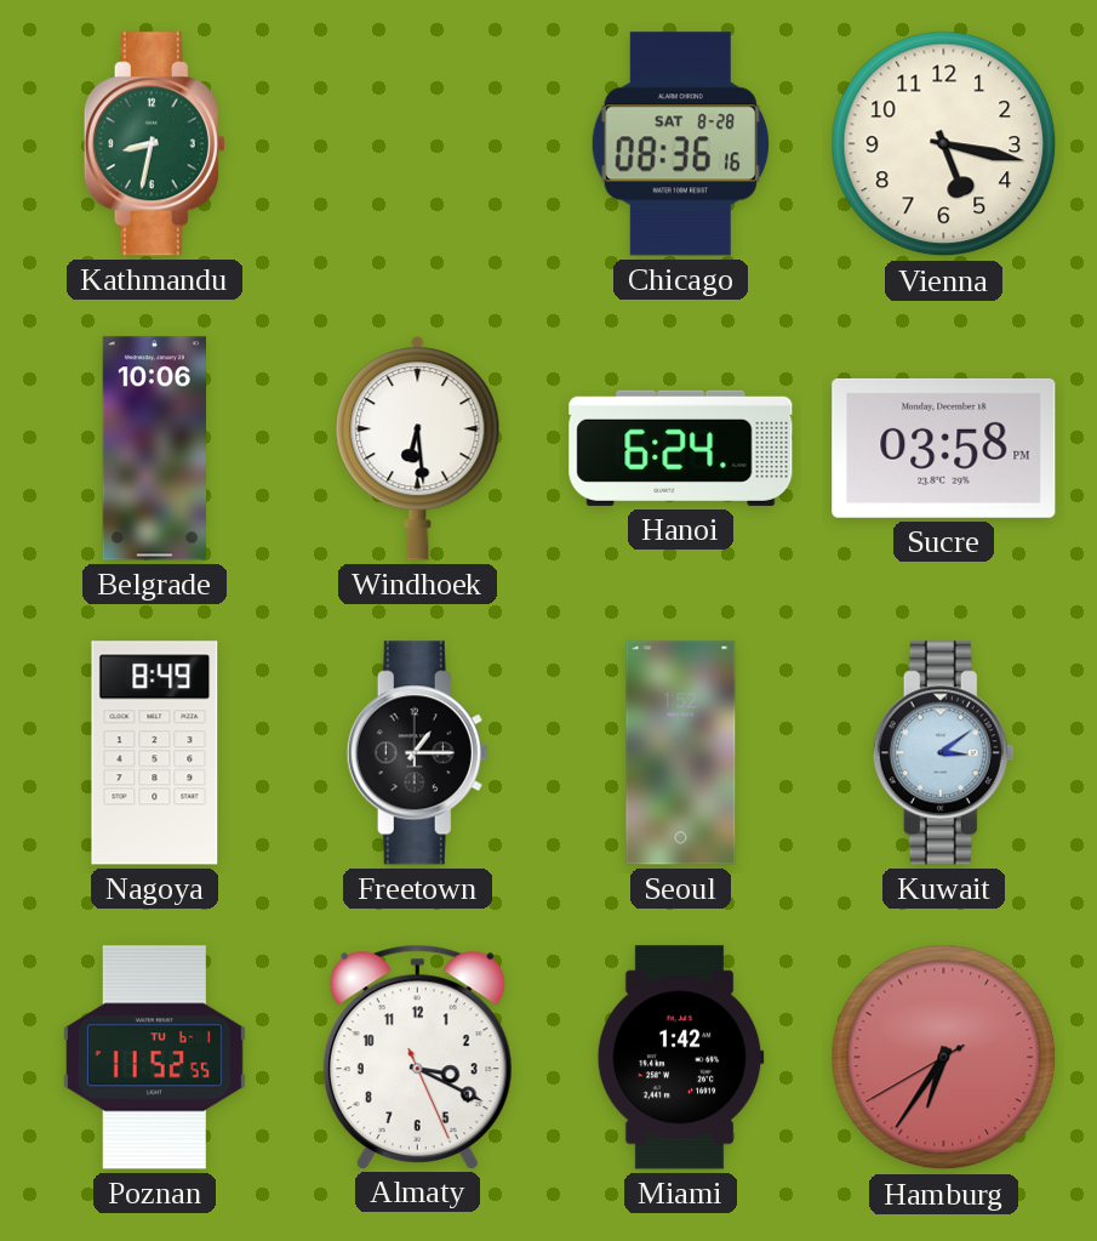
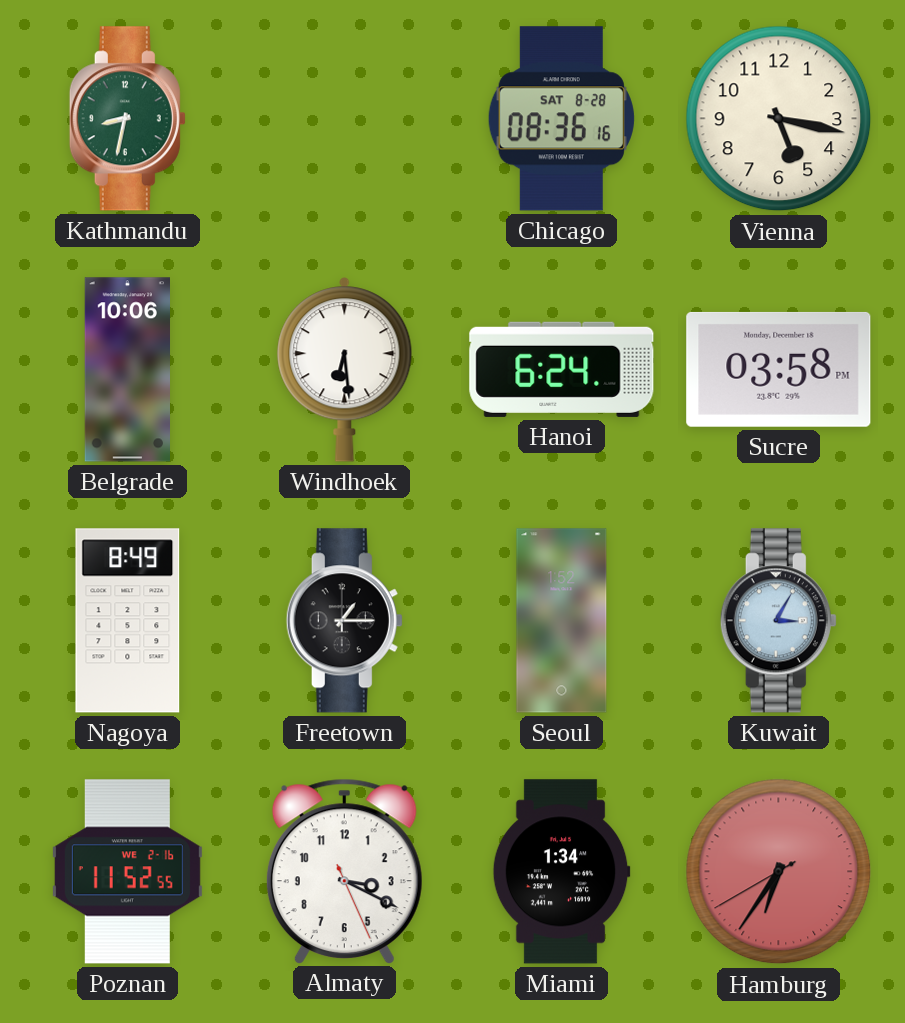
Kuwait: 3:09 -> 3:05
Poznan date: TU 6-1 -> WE 2-16
Miami: 1:42 -> 1:34
